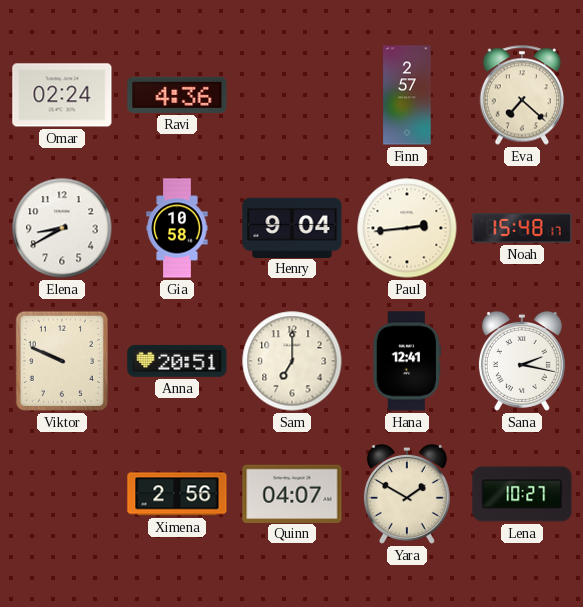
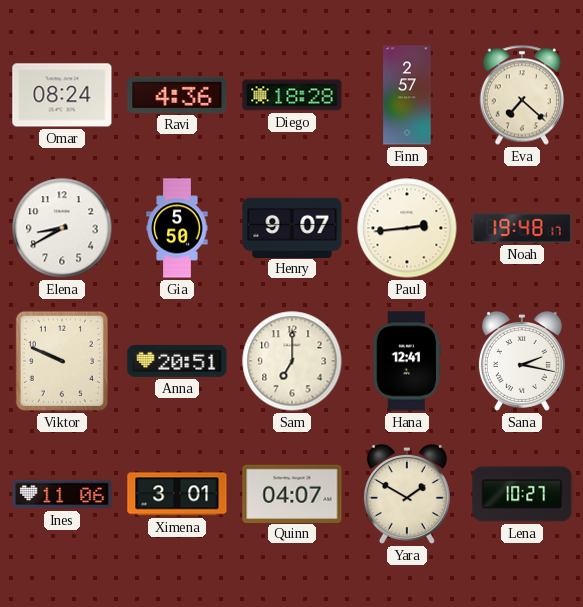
Omar: 02:24 -> 08:24
Diego: none -> 18:28
Gia: 10:58 -> 5:50
Henry: 9:04 -> 9:07
Noah: 15:48 -> 19:48
Ines: none -> 11:06
Ximena: 2:56 -> 3:01
